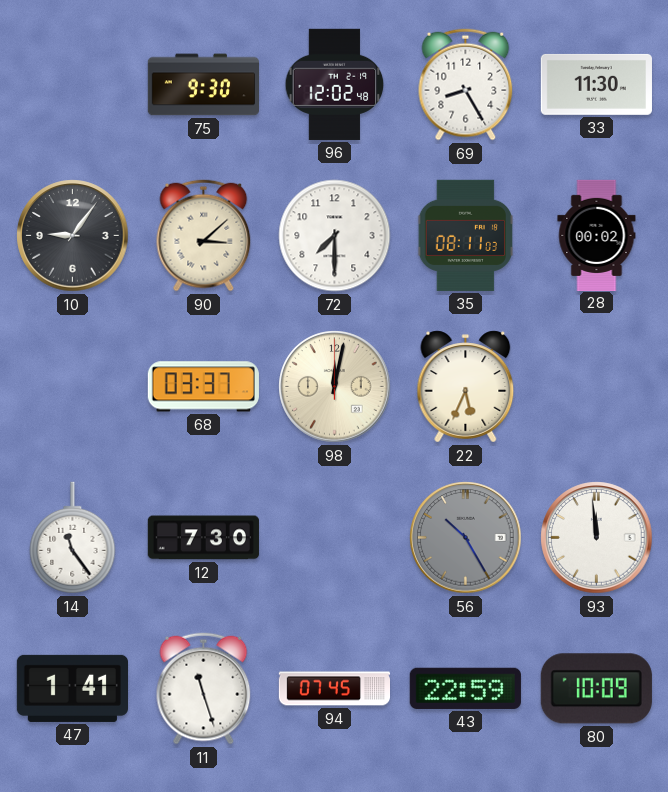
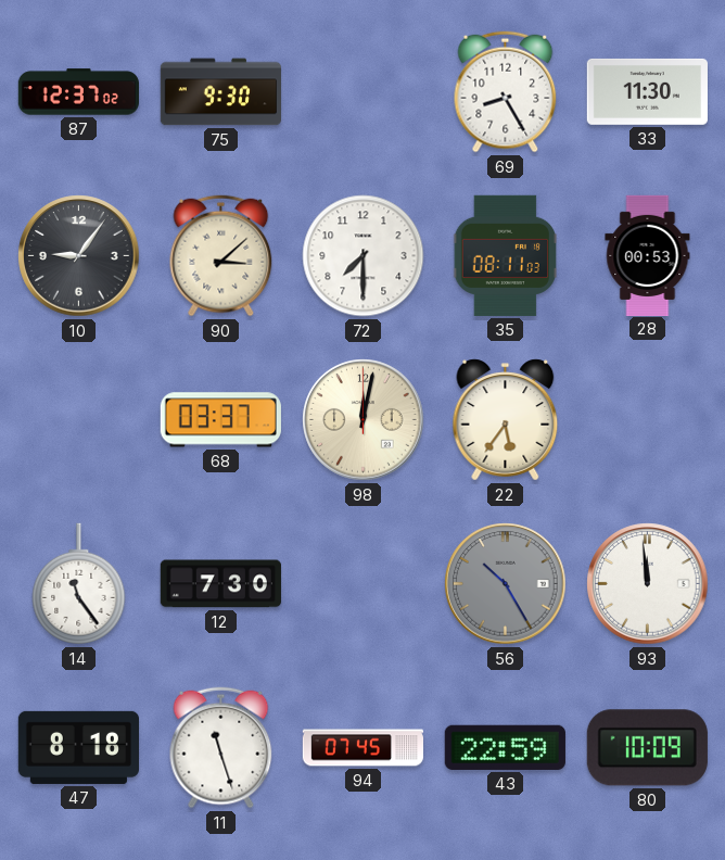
87: none -> 12:37
96: 12:02 -> none
28: 00:02 -> 00:53
22: 5:34 -> 5:36
47: 1:41 -> 8:18
